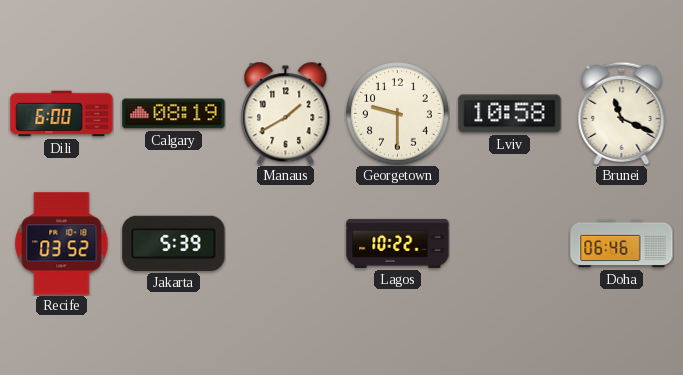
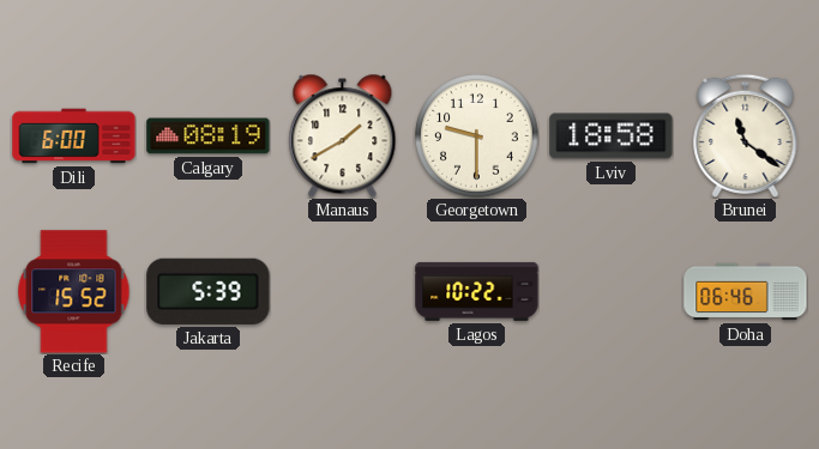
Lviv: 10:58 -> 18:58
Brunei: 11:19 -> 11:21
Recife: 03:52 -> 15:52
